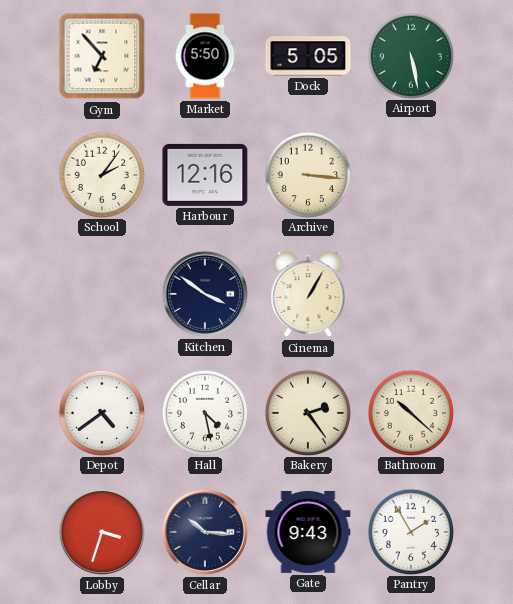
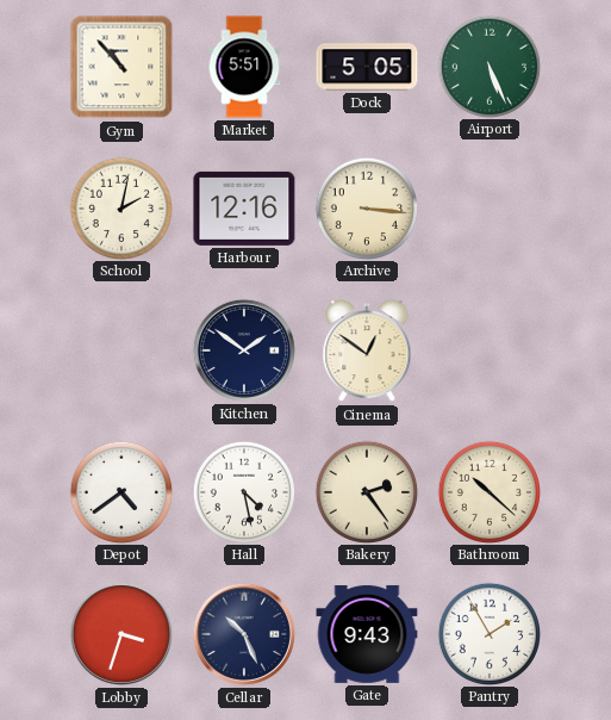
Gym: 6:53 -> 10:53
Market: 5:50 -> 5:51
Airport: 5:28 -> 5:26
School: 2:06 -> 2:02
Kitchen: 3:51 -> 1:51
Cinema: 1:05 -> 12:51
Cellar: 10:16 -> 10:26
